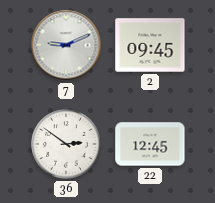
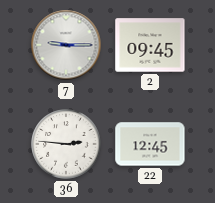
7: 9:11 -> 9:15
36: 2:51 -> 2:46
